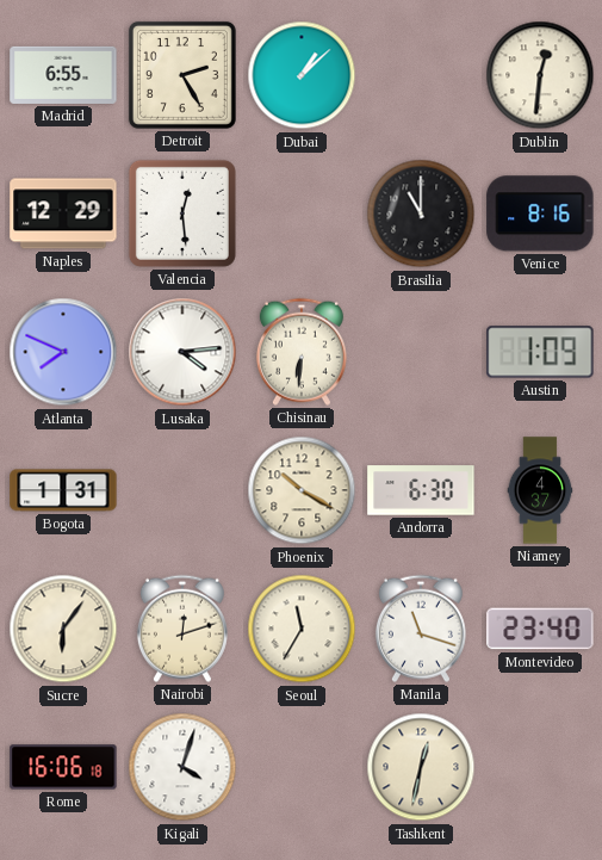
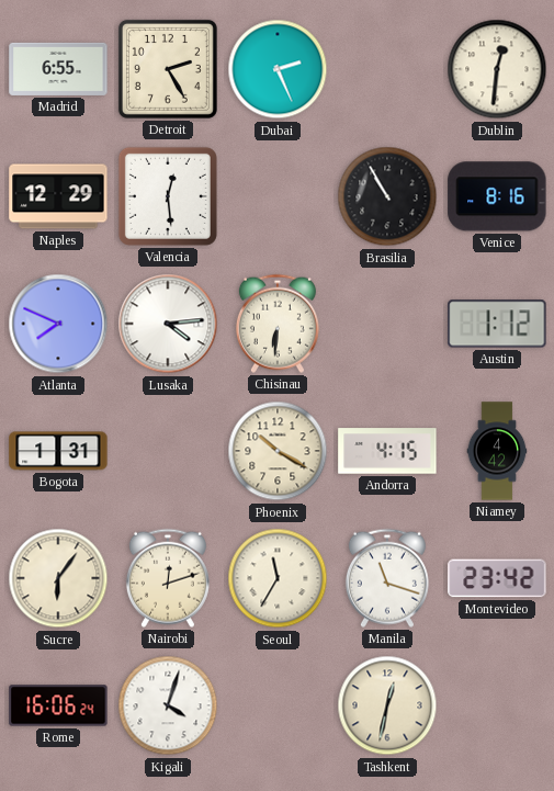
Dubai: 1:08 -> 2:26
Brasilia: 11:00 -> 10:55
Austin: 1:09 -> 1:12
Andorra: 6:30 -> 4:15
Niamey: 4:37 -> 4:42
Montevideo: 23:40 -> 23:42
Rome: 16:06:18 -> 16:06:24
